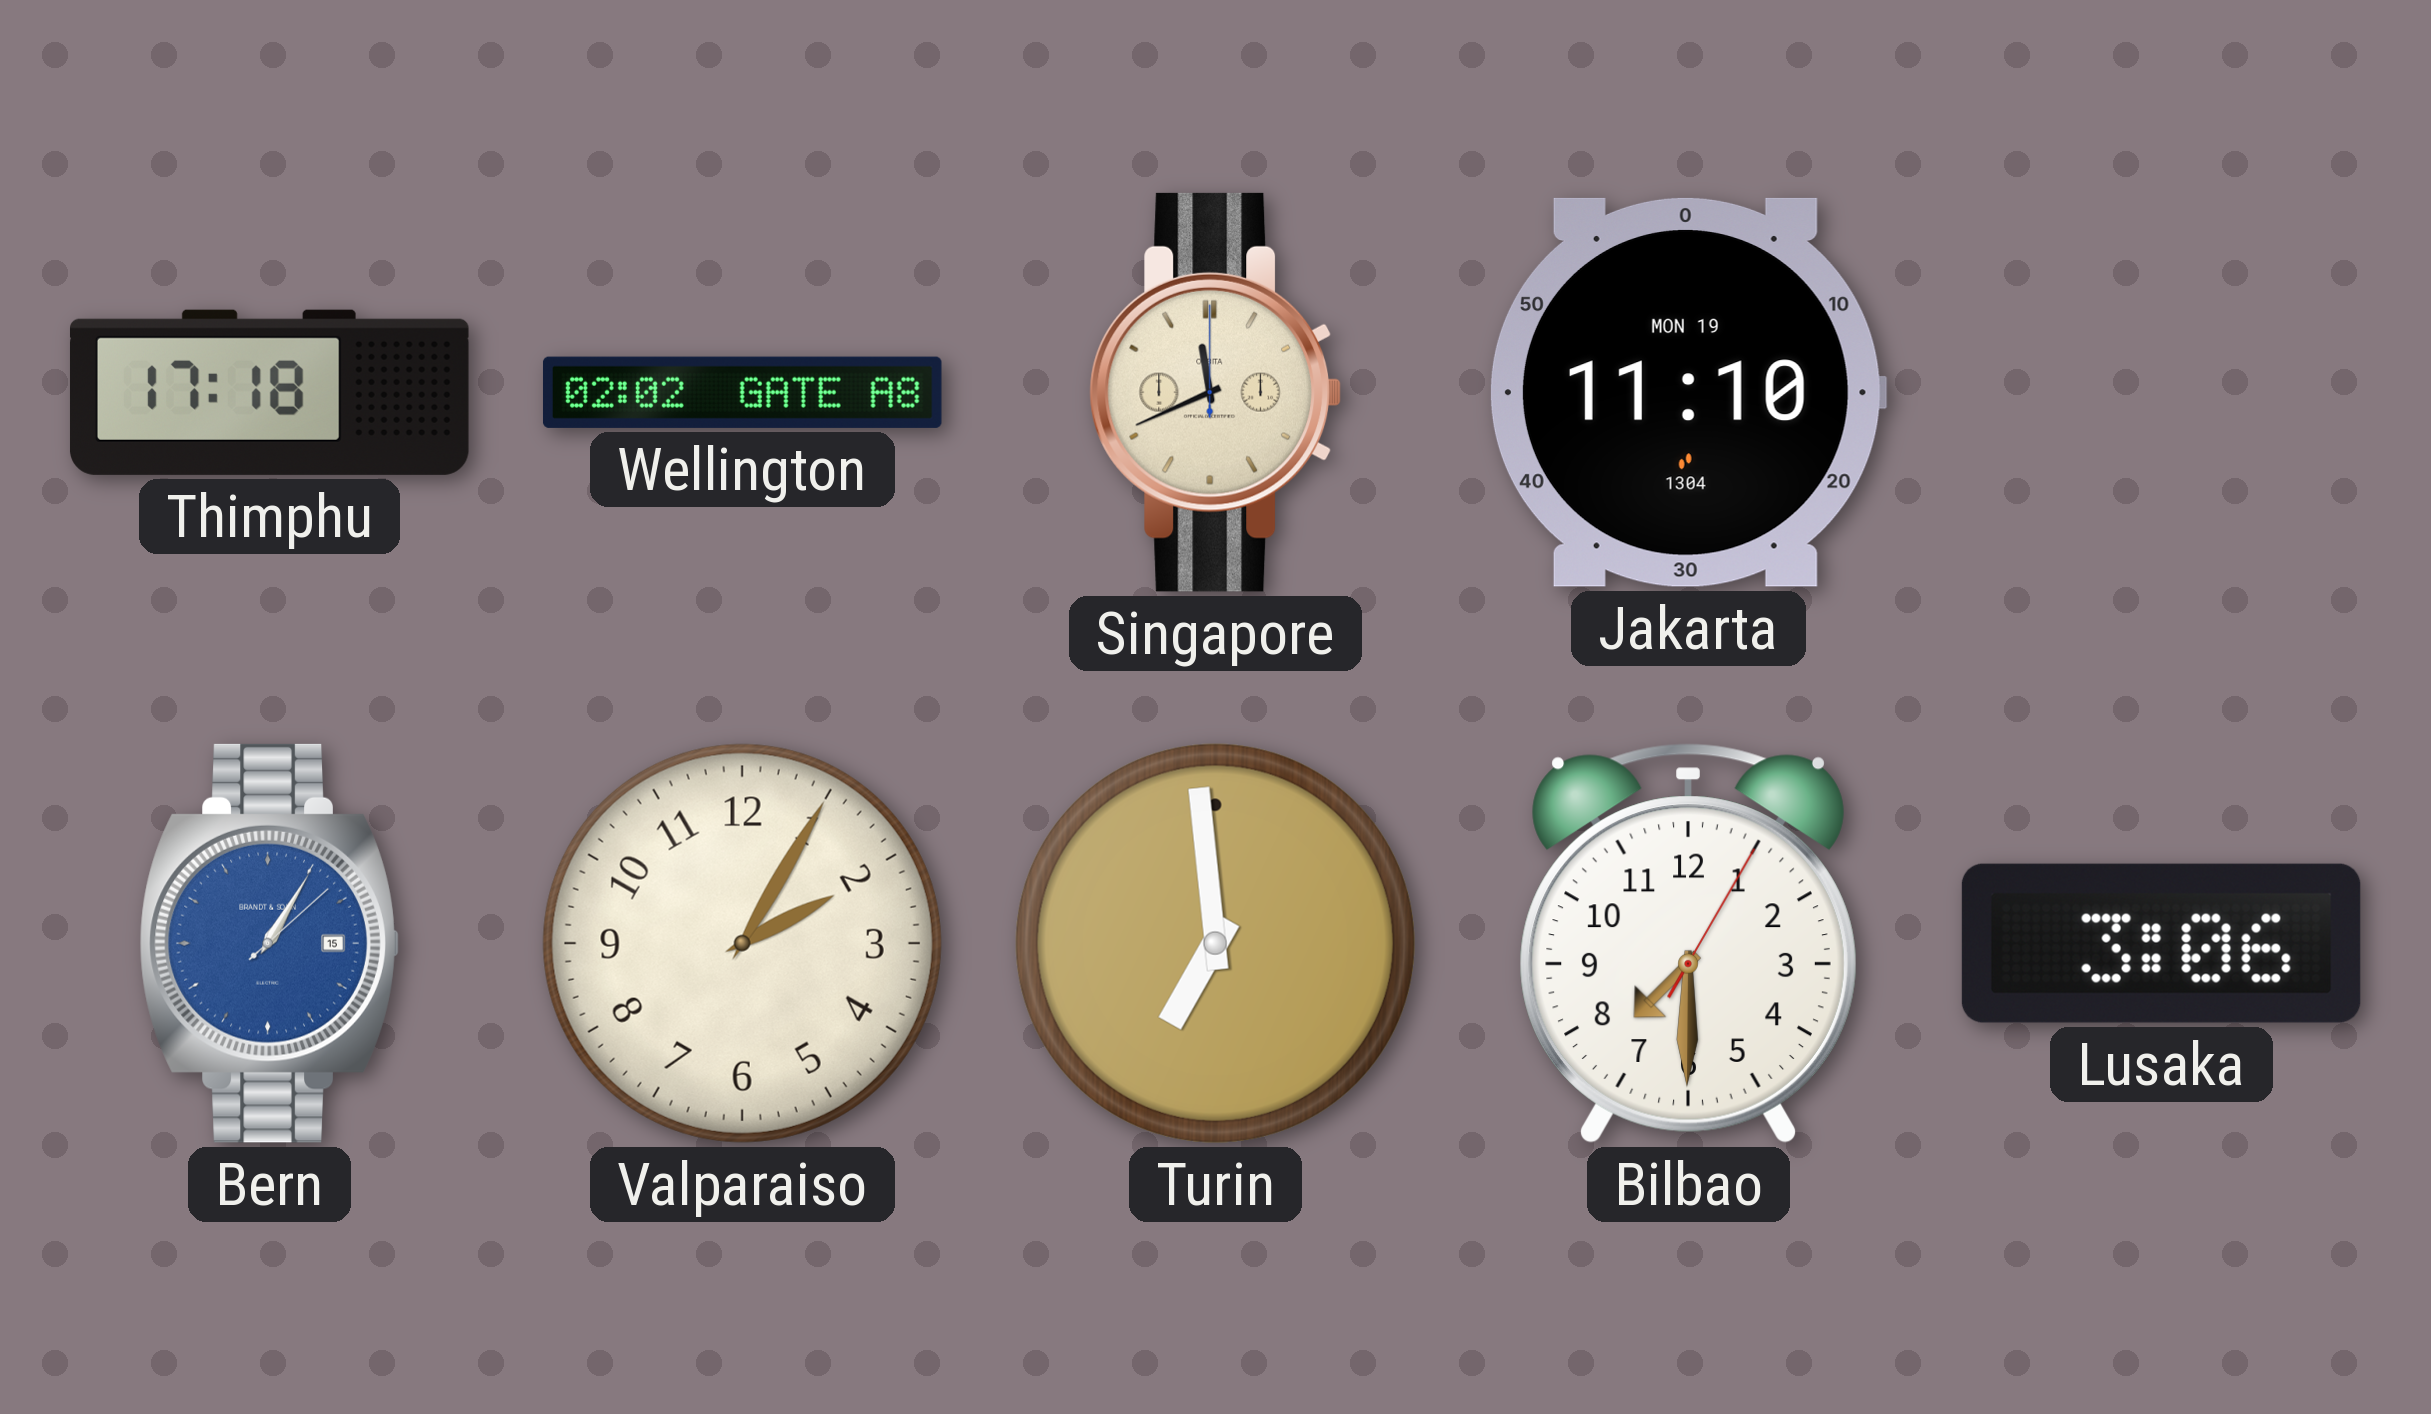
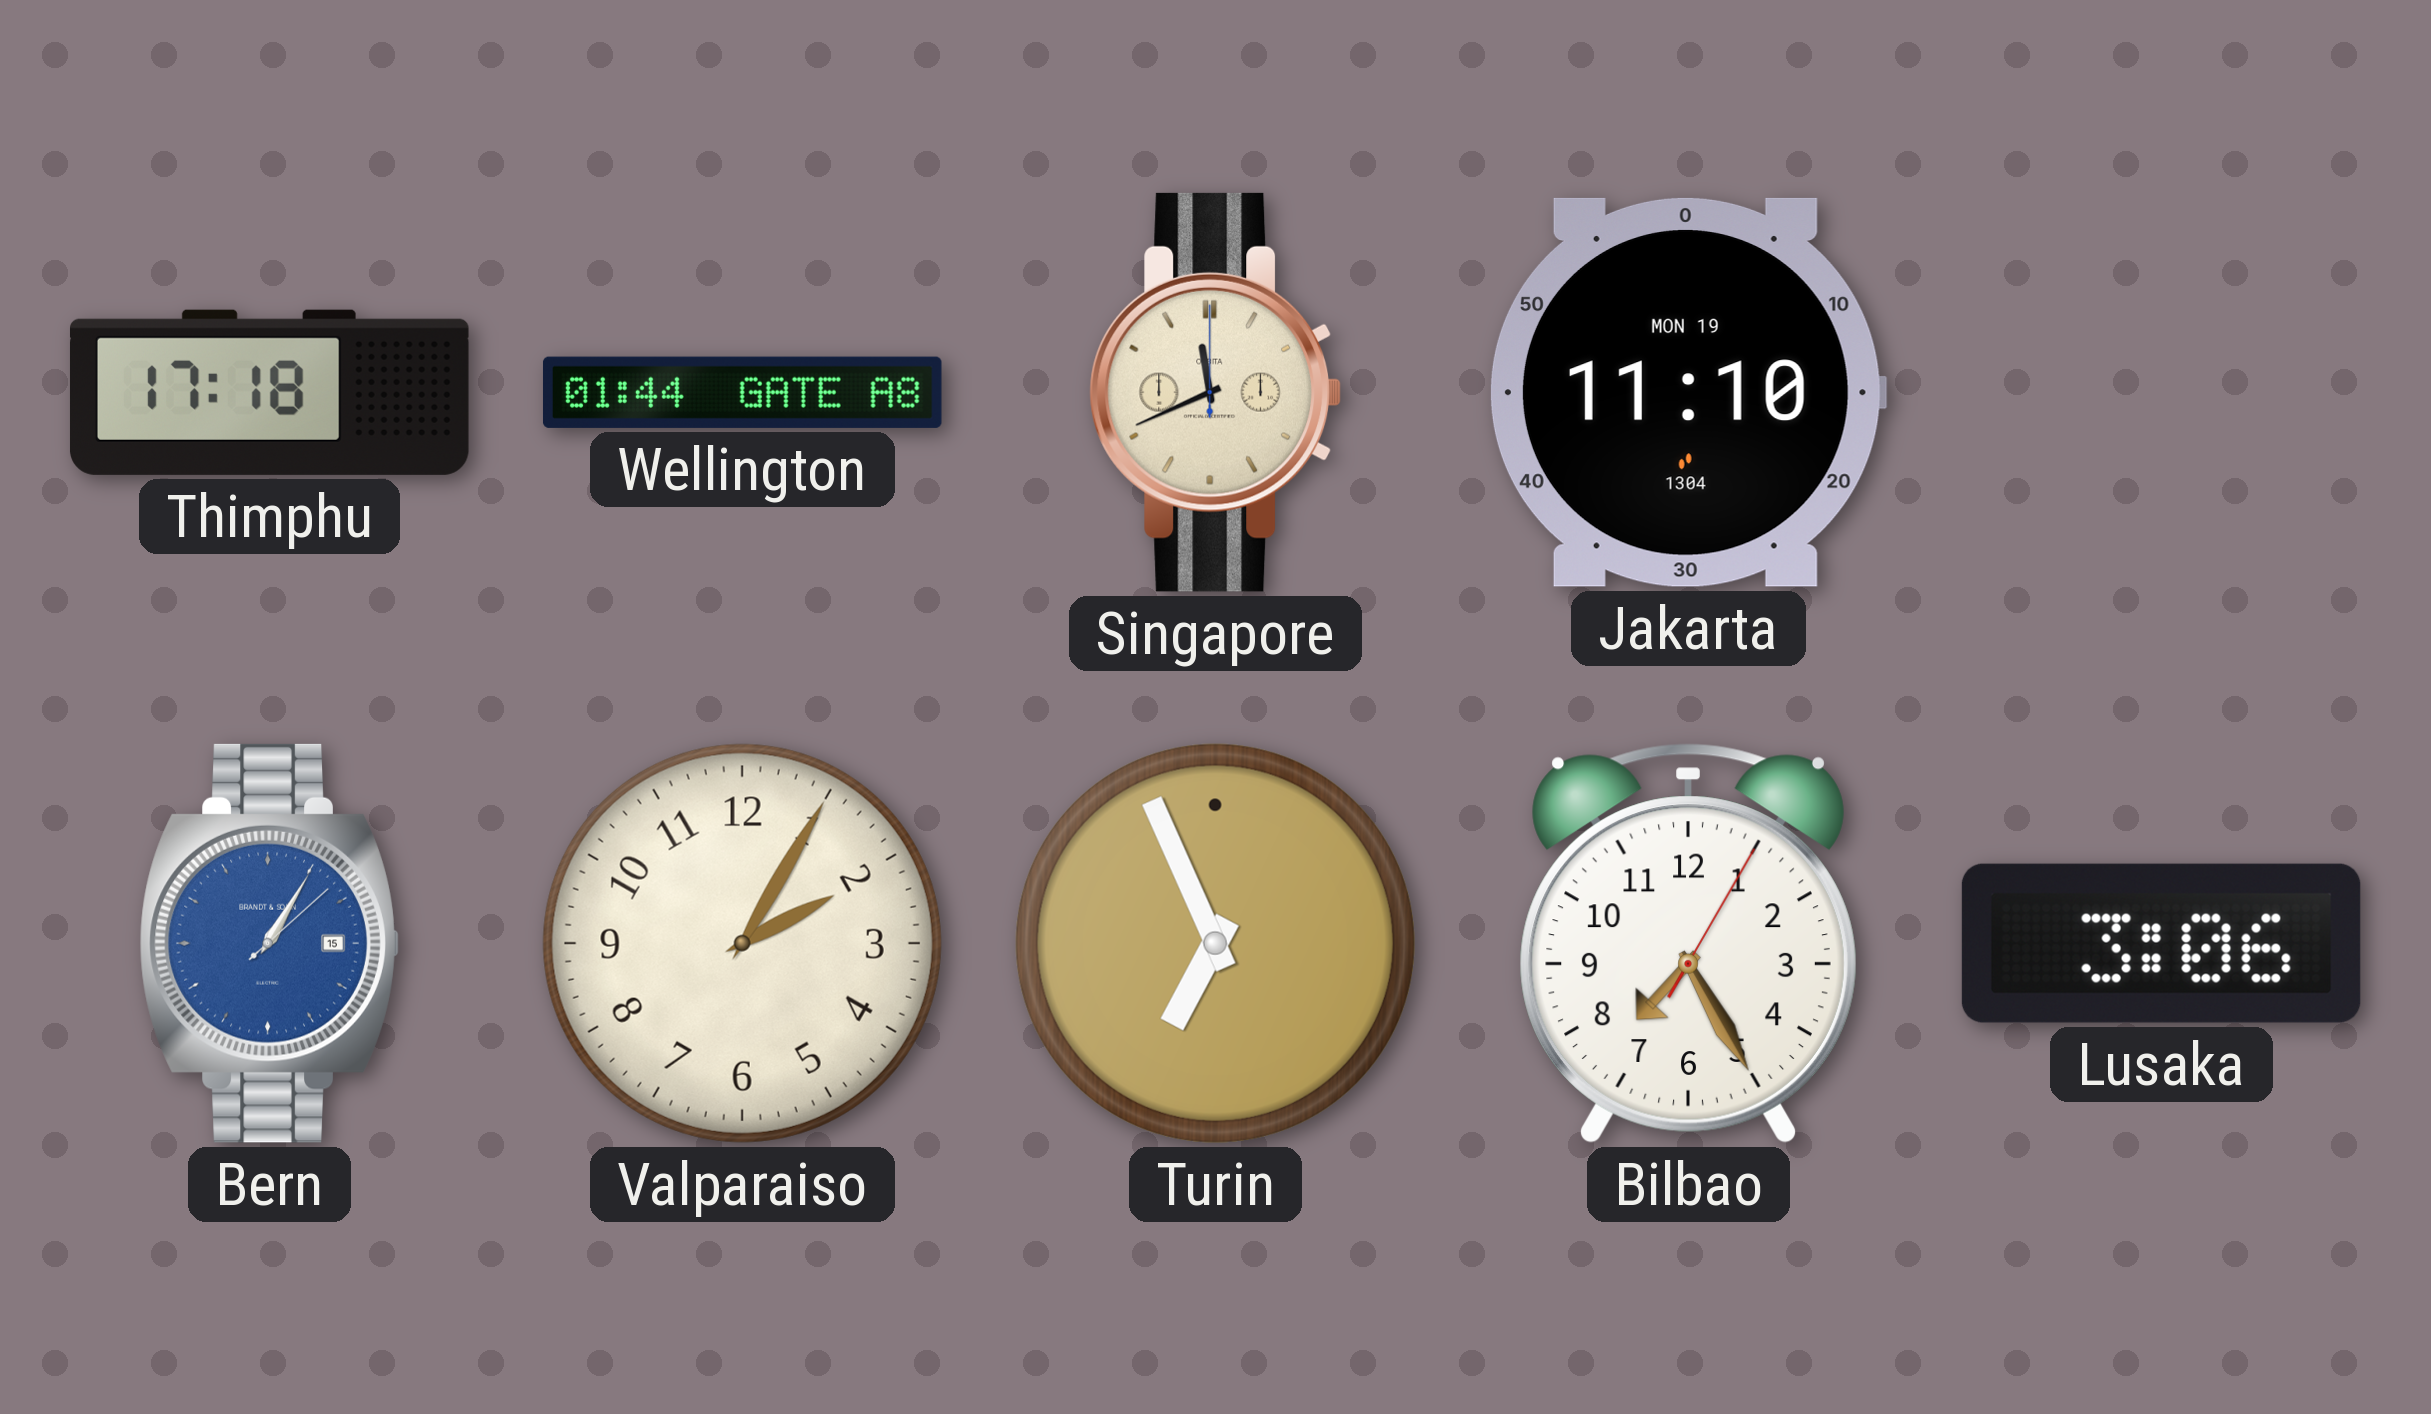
Wellington: 02:02 -> 01:44
Turin: 6:59 -> 6:56
Bilbao: 7:30 -> 7:25
